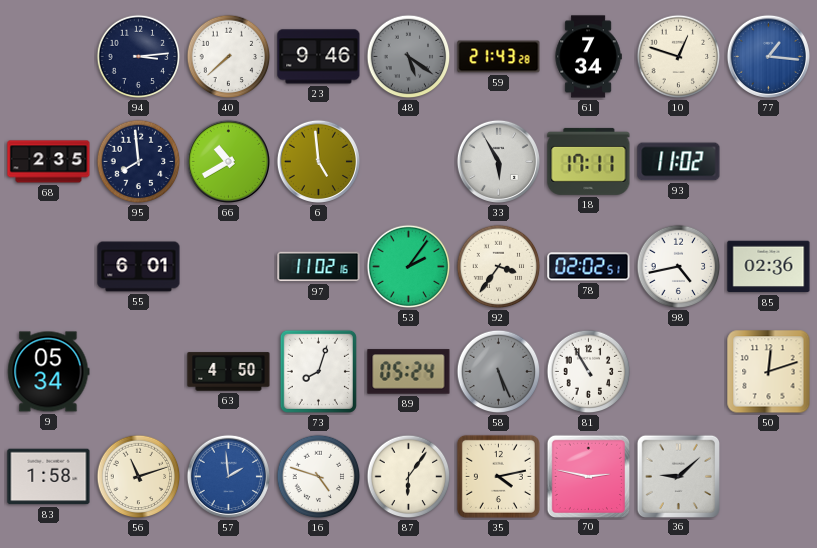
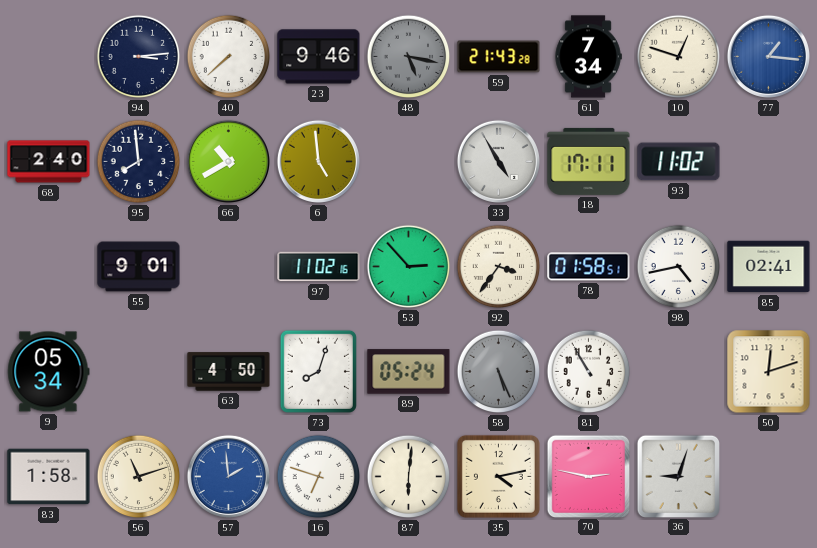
48: 5:21 -> 5:17
68: 2:35 -> 2:40
33: 5:55 -> 4:55
55: 6:01 -> 9:01
53: 2:06 -> 2:53
78: 02:02 -> 01:58
85: 02:36 -> 02:41
16: 4:48 -> 6:48
87: 6:06 -> 6:01
36: 9:08 -> 9:03
